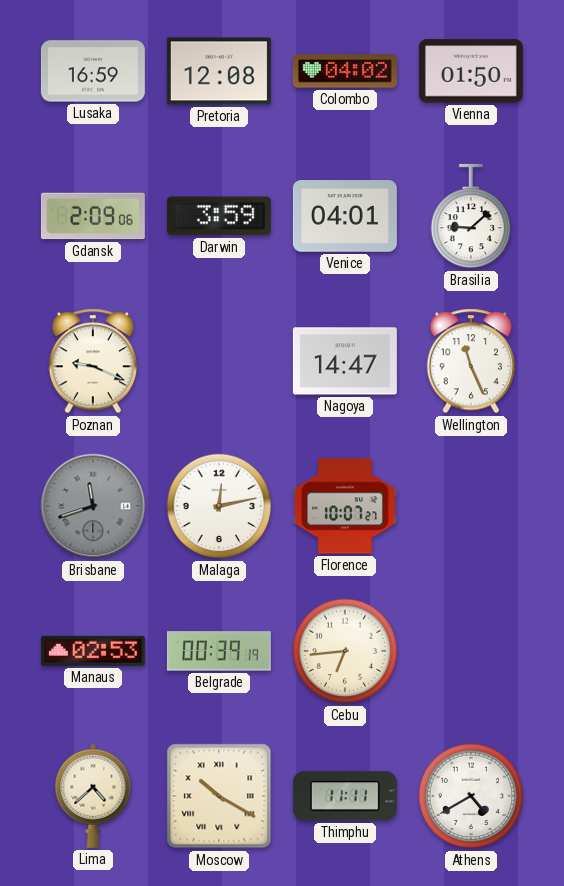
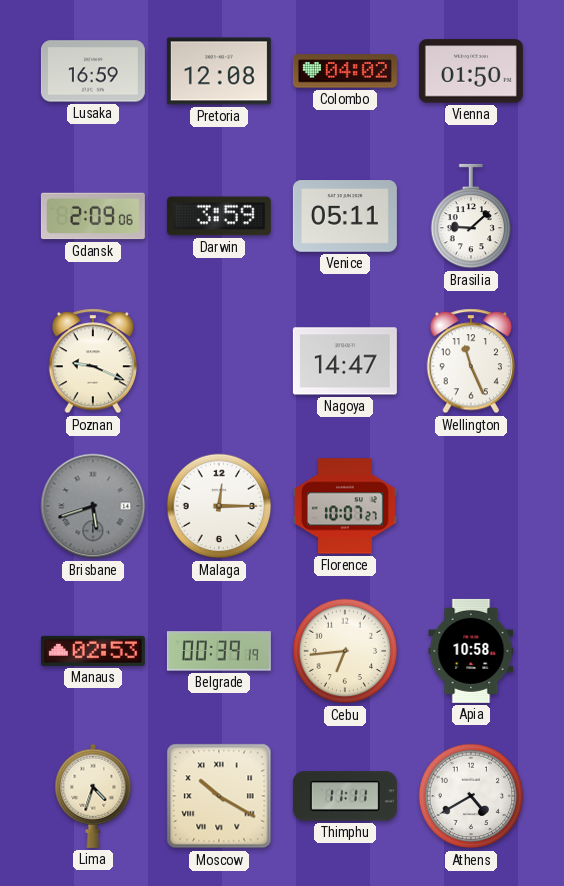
Venice: 04:01 -> 05:11
Brisbane: 11:42 -> 5:42
Malaga: 12:13 -> 12:15
Apia: none -> 10:58
Lima: 4:38 -> 4:33
